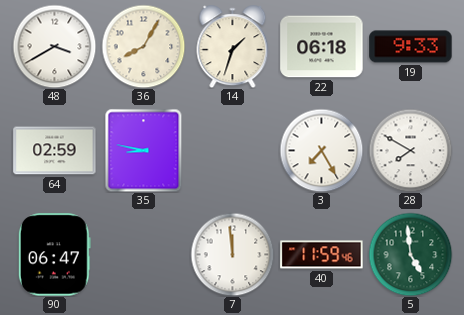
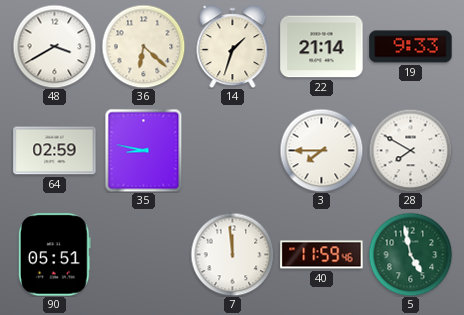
36: 8:05 -> 6:22
22: 06:18 -> 21:14
3: 7:25 -> 7:45
90: 06:47 -> 05:51
5: 4:59 -> 4:58
